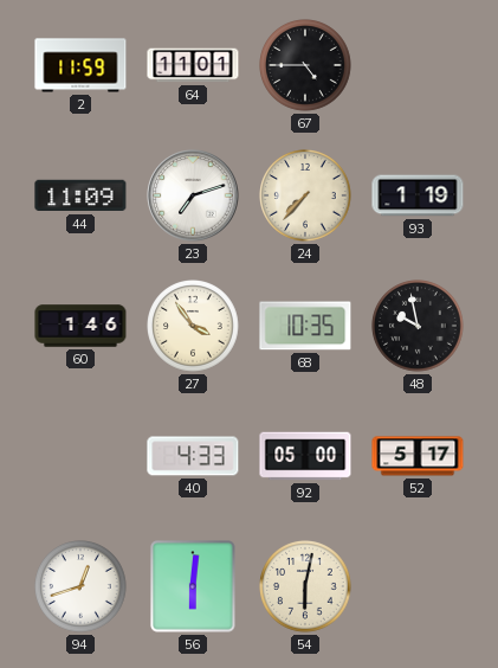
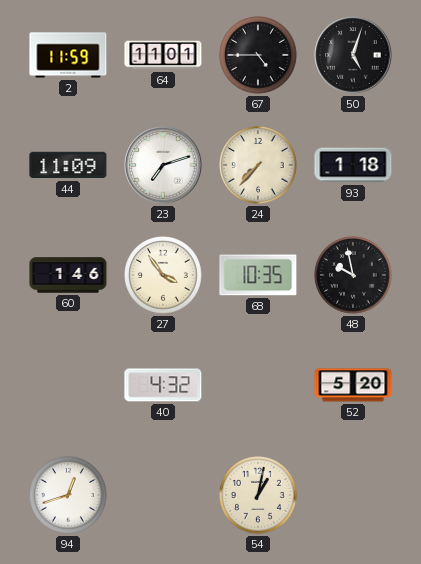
50: none -> 5:03
93: 1:19 -> 1:18
40: 4:33 -> 4:32
92: 05:00 -> none
52: 5:17 -> 5:20
56: 6:01 -> none
54: 6:02 -> 1:02
